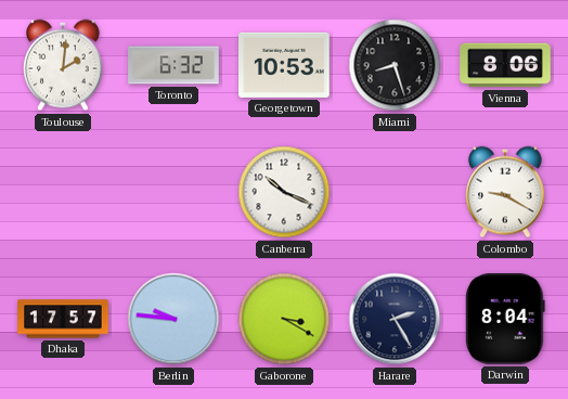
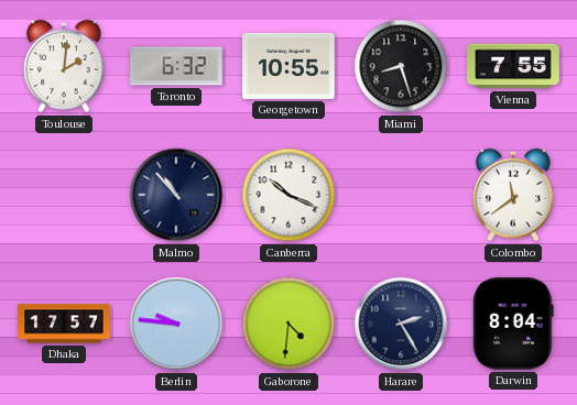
Georgetown: 10:53 -> 10:55
Vienna: 8:06 -> 7:55
Malmo: none -> 10:53
Colombo: 9:20 -> 11:39
Gaborone: 3:20 -> 4:31
